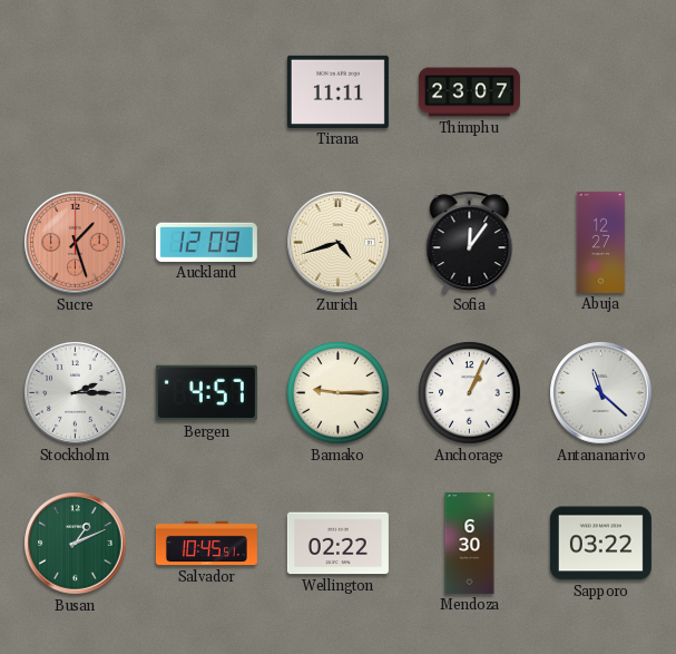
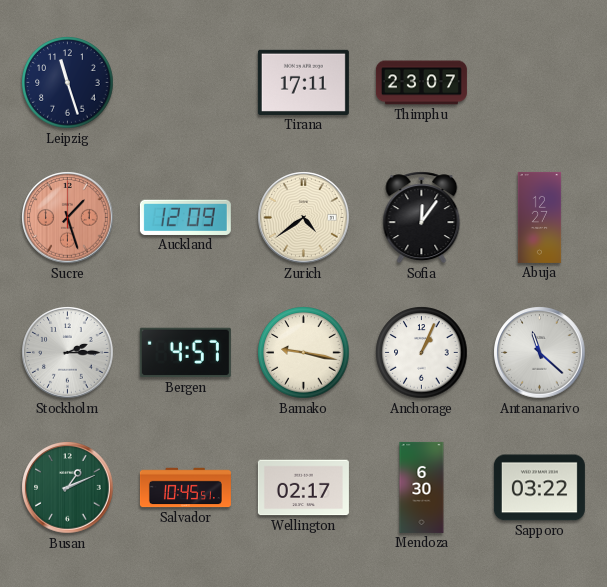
Leipzig: none -> 11:27
Tirana: 11:11 -> 17:11
Zurich: 4:42 -> 4:39
Bamako: 9:15 -> 9:17
Wellington: 02:22 -> 02:17
